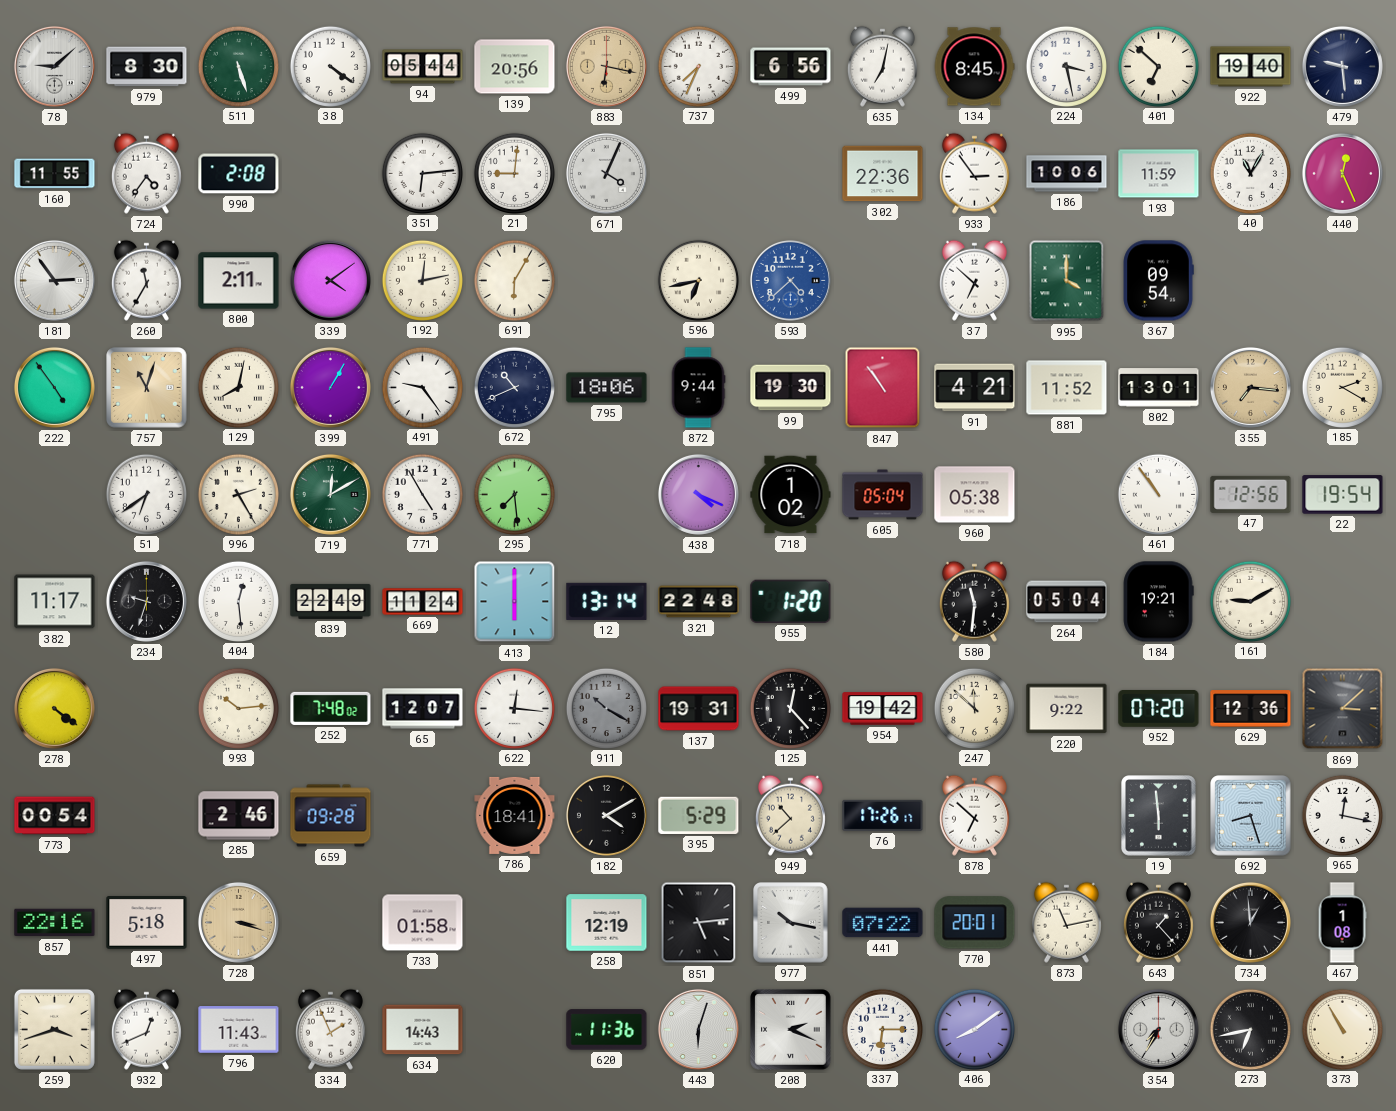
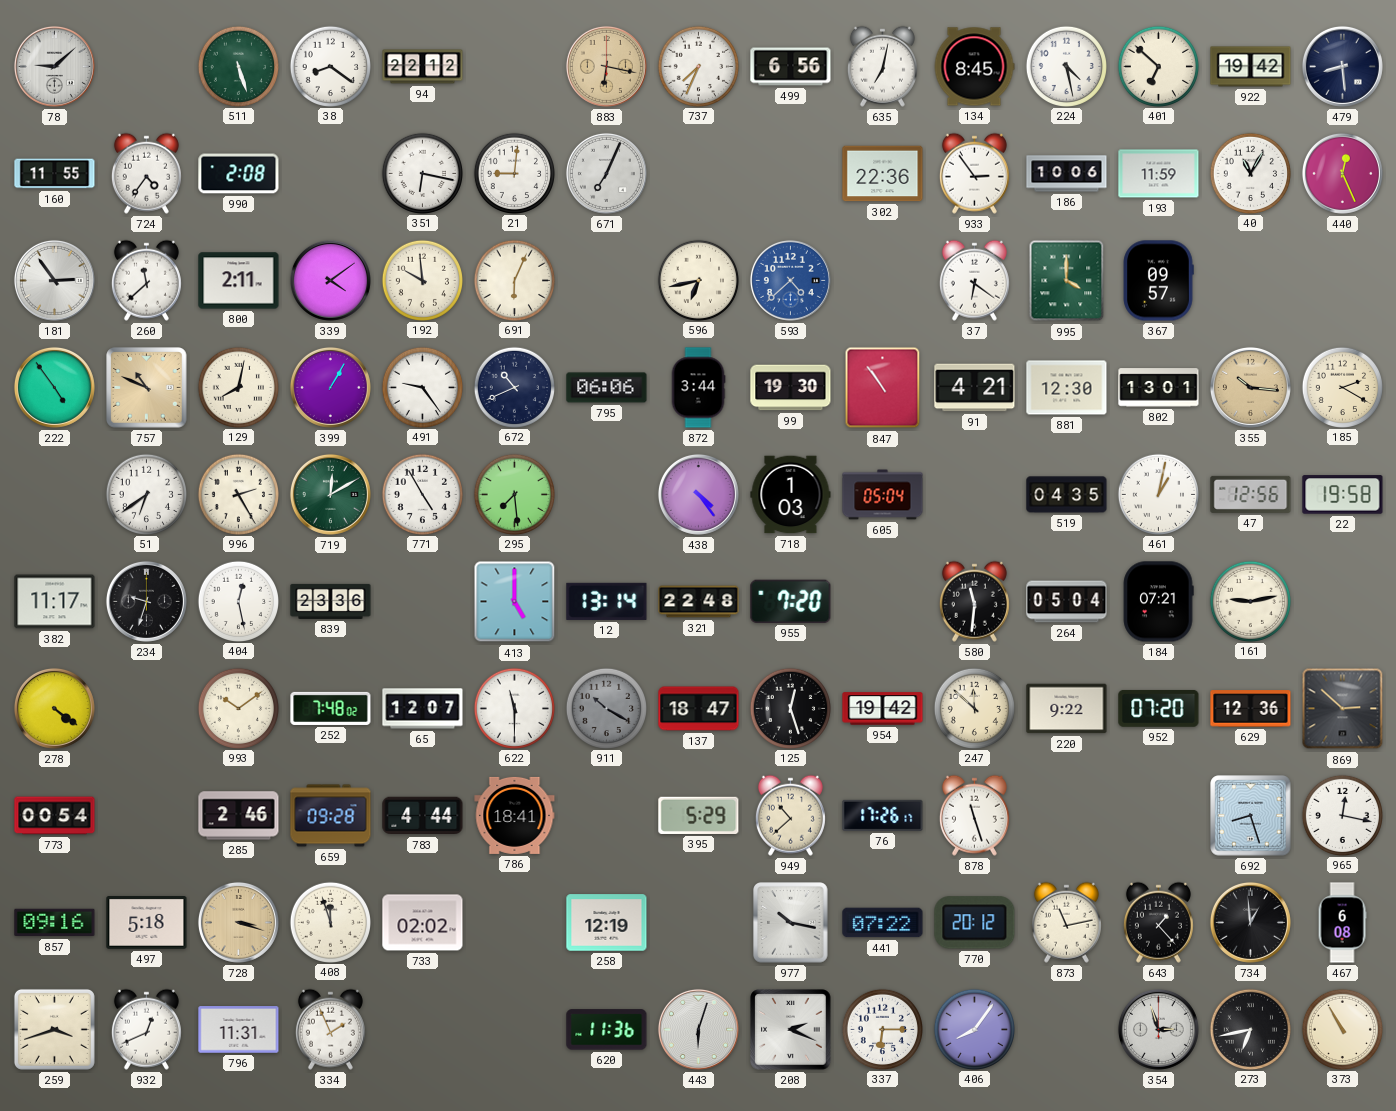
979: 8:30 -> none
38: 4:21 -> 8:21
94: 05:44 -> 22:12
139: 20:56 -> none
224: 3:28 -> 4:28
922: 19:40 -> 19:42
479: 9:29 -> 8:29
351: 6:14 -> 6:17
671: 4:04 -> 7:04
260: 11:35 -> 11:38
192: 12:13 -> 9:59
691: 6:05 -> 6:04
37: 6:52 -> 6:21
367: 09:54 -> 09:57
757: 11:03 -> 10:49
795: 18:06 -> 06:06
872: 9:44 -> 3:44
881: 11:52 -> 12:30
355: 7:16 -> 10:16
438: 4:19 -> 4:24
718: 1:02 -> 1:03
960: 05:38 -> none
519: none -> 04:35
461: 10:54 -> 1:02
22: 19:54 -> 19:58
404: 12:29 -> 12:28
839: 22:49 -> 23:36
669: 11:24 -> none
413: 6:00 -> 5:00
955: 1:20 -> 7:20
184: 19:21 -> 07:21
161: 9:10 -> 9:13
993: 10:14 -> 10:09
622: 12:16 -> 11:30
137: 19:31 -> 18:47
125: 12:23 -> 12:27
869: 3:08 -> 2:52
783: none -> 4:44
182: 4:10 -> none
878: 6:52 -> 11:27
19: 5:59 -> none
857: 22:16 -> 09:16
408: none -> 11:57
733: 01:58 -> 02:02
851: 5:14 -> none
770: 20:01 -> 20:12
467: 1:08 -> 6:08
796: 11:43 -> 11:31
634: 14:43 -> none
406: 8:09 -> 8:06
354: 7:35 -> 2:57
